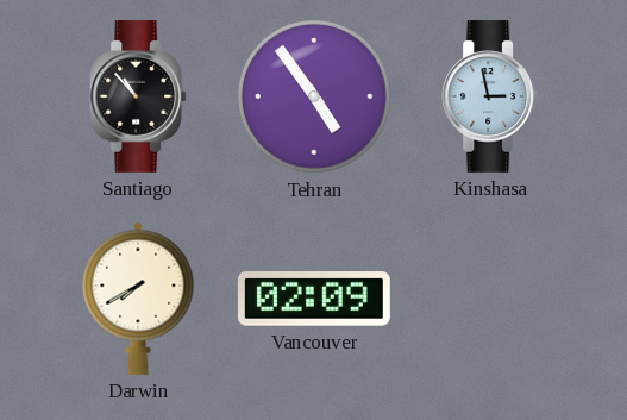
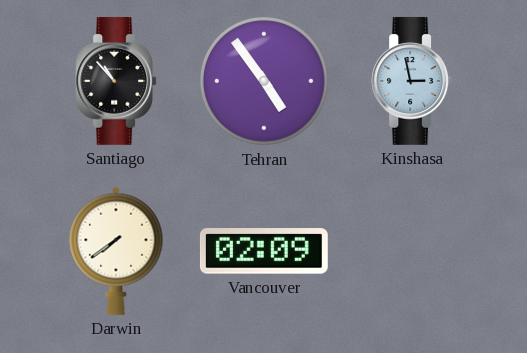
Darwin: 7:40 -> 7:39
